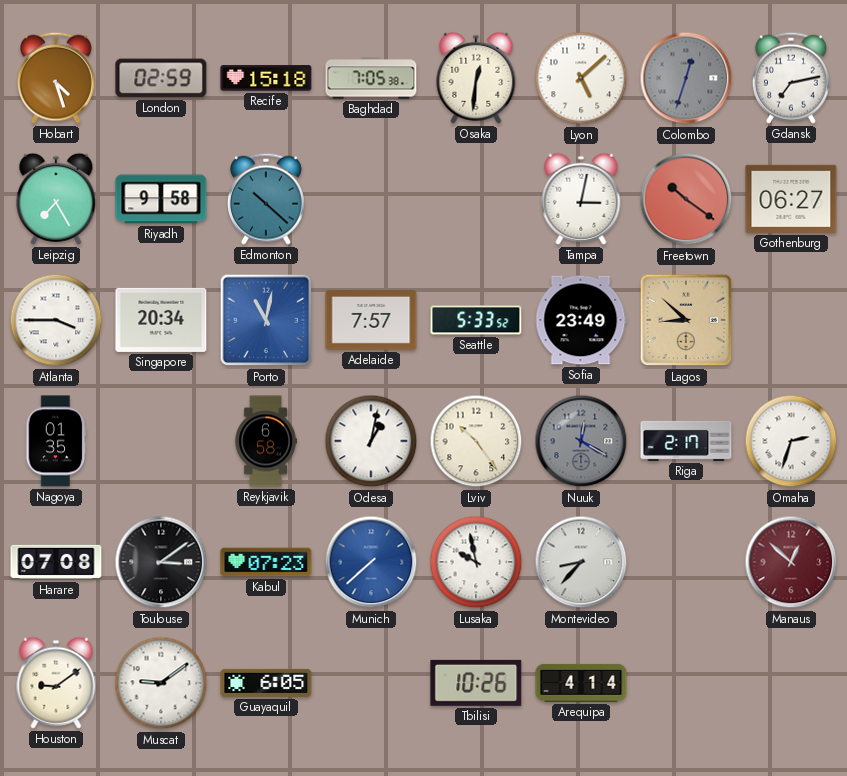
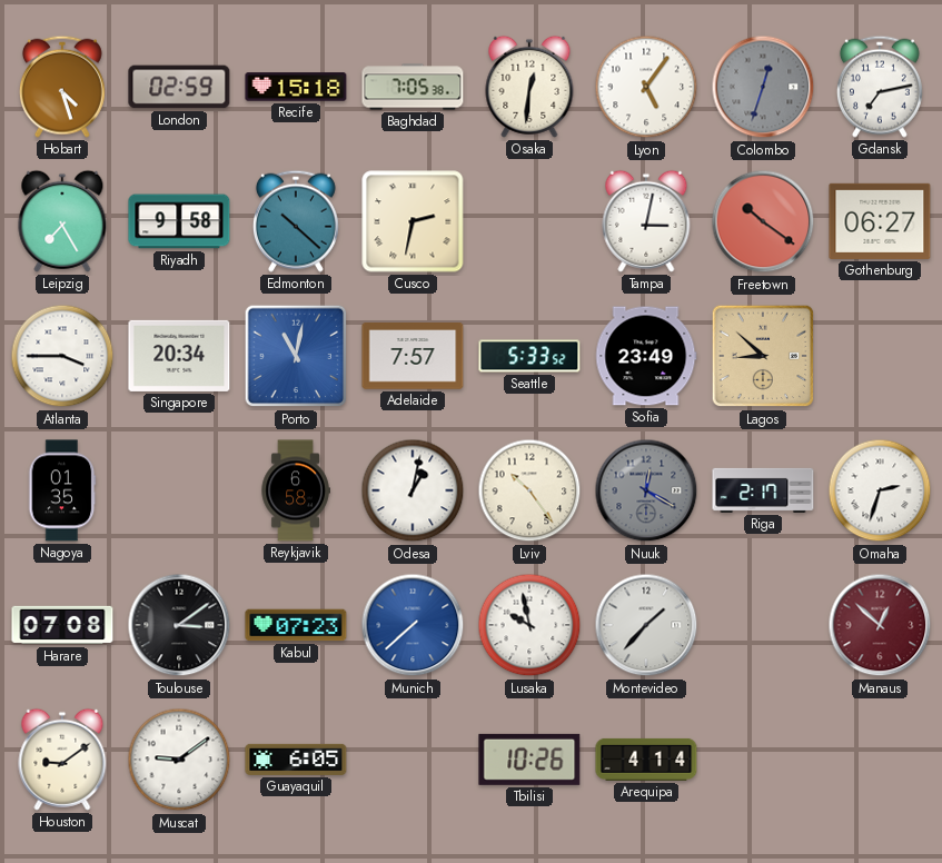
Lyon: 5:08 -> 5:06
Cusco: none -> 2:32
Montevideo: 8:37 -> 1:37
